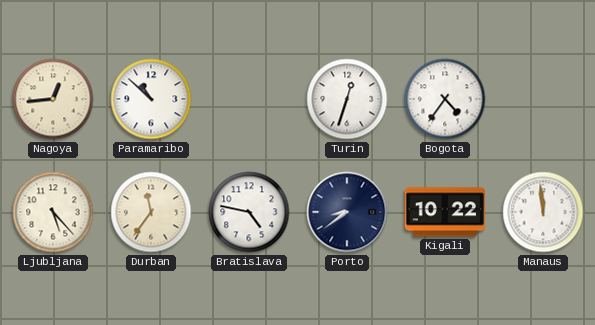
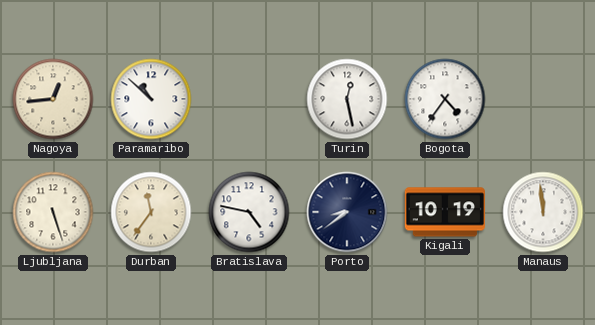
Turin: 12:33 -> 12:28
Ljubljana: 5:23 -> 5:27
Kigali: 10:22 -> 10:19
